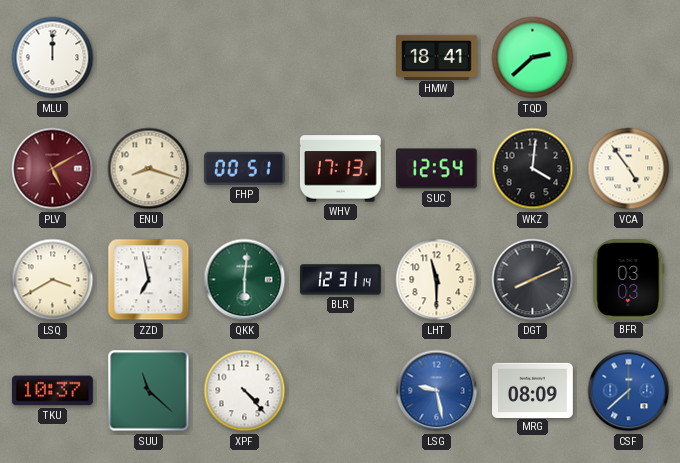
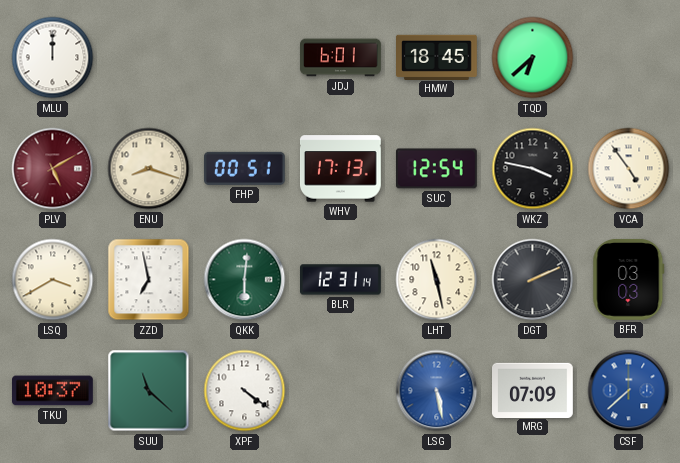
JDJ: none -> 6:01
HMW: 18:41 -> 18:45
TQD: 2:38 -> 6:38
WKZ: 4:01 -> 3:47
LHT: 11:30 -> 11:28
DGT: 8:11 -> 2:11
XPF: 4:23 -> 4:21
LSG: 9:28 -> 5:28
MRG: 08:09 -> 07:09
